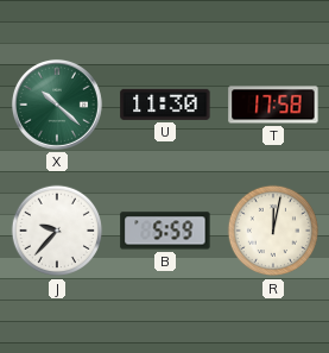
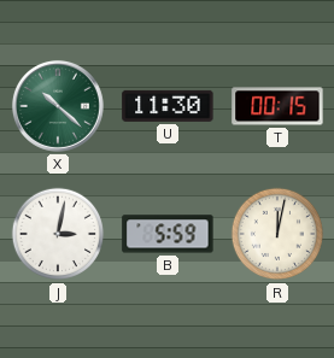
T: 17:58 -> 00:15
J: 9:37 -> 3:02
